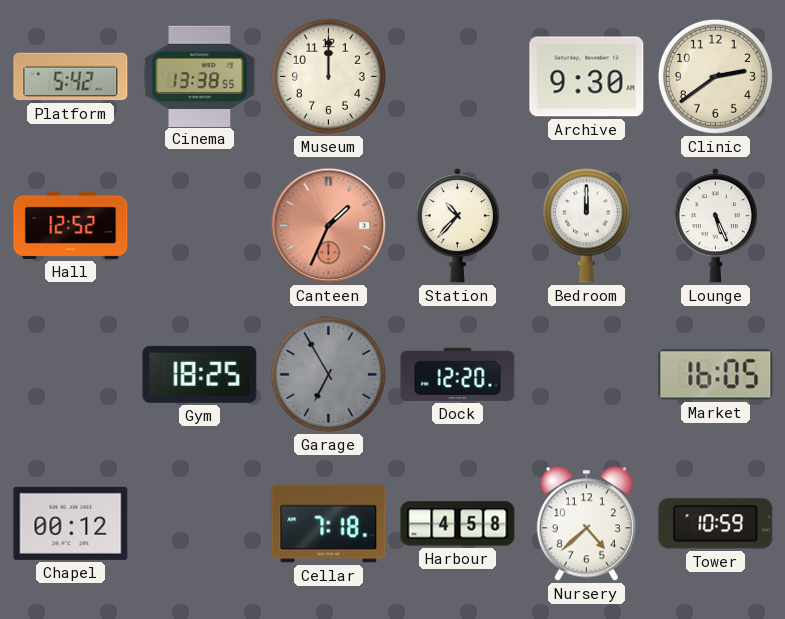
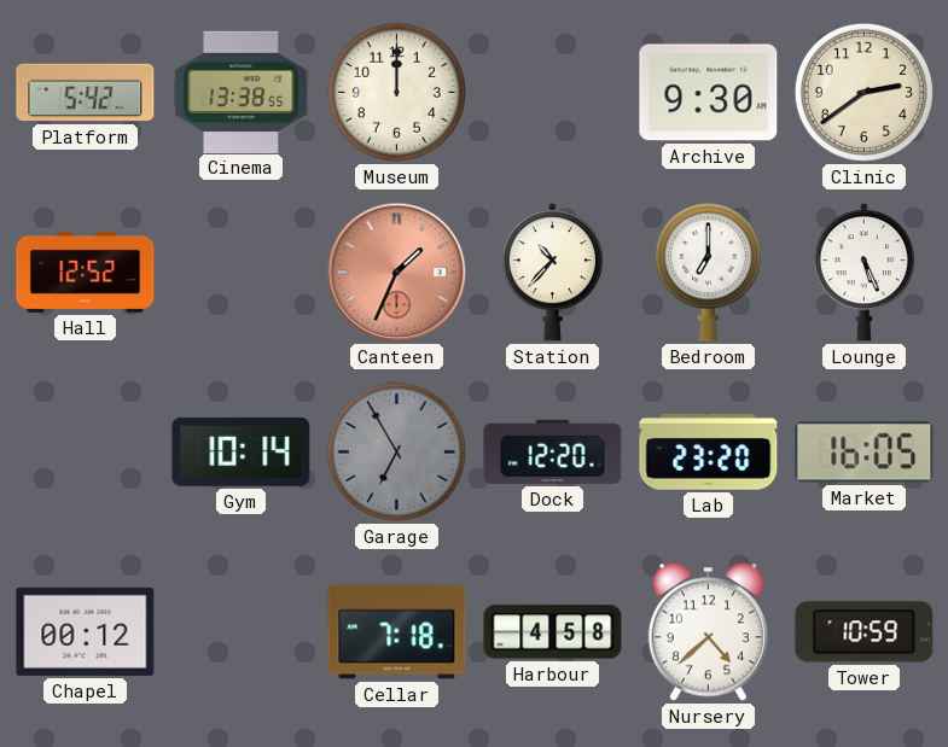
Bedroom: 12:00 -> 7:00
Gym: 18:25 -> 10:14
Lab: none -> 23:20
